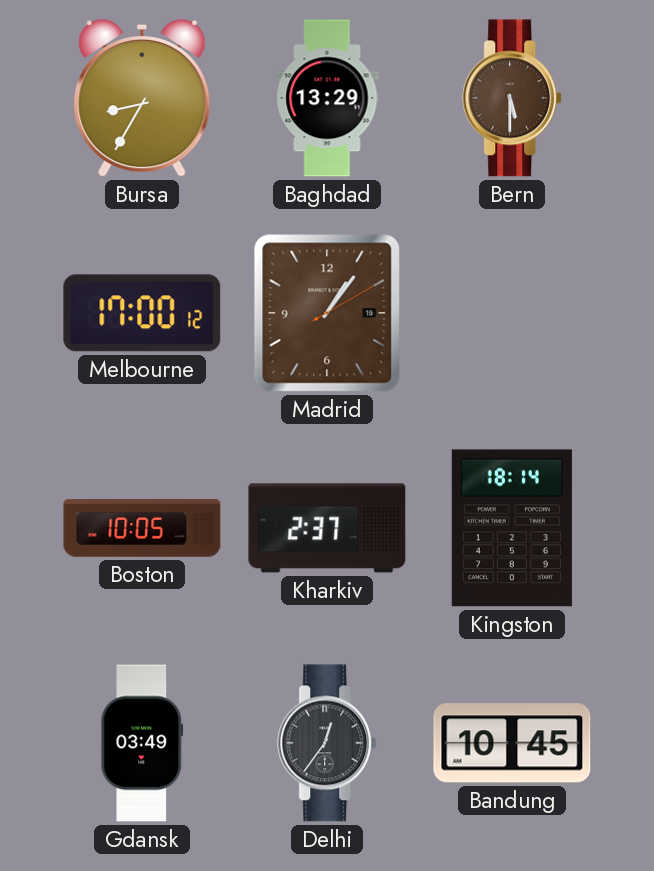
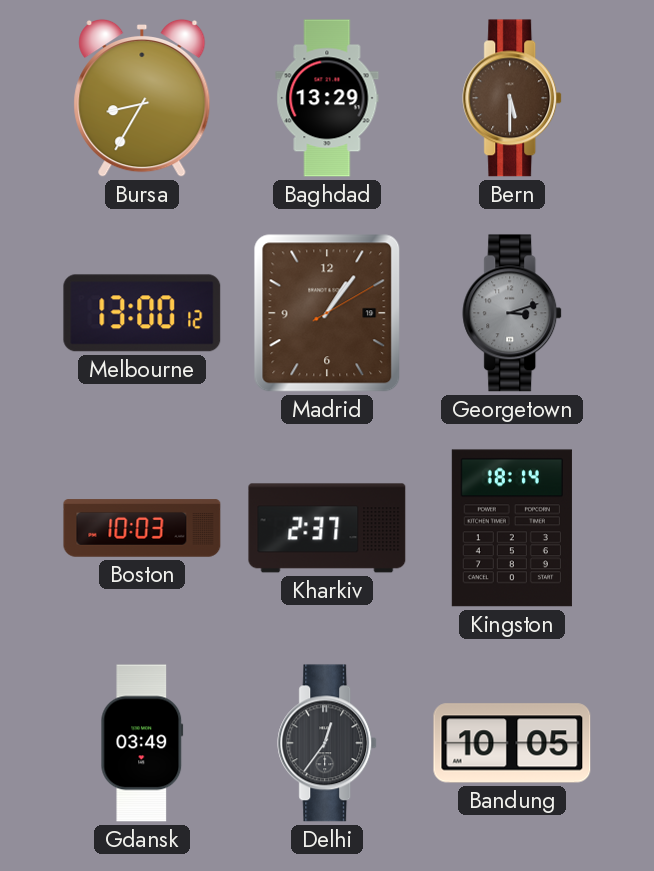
Melbourne: 17:00 -> 13:00
Georgetown: none -> 3:12
Boston: 10:05 -> 10:03
Bandung: 10:45 -> 10:05
